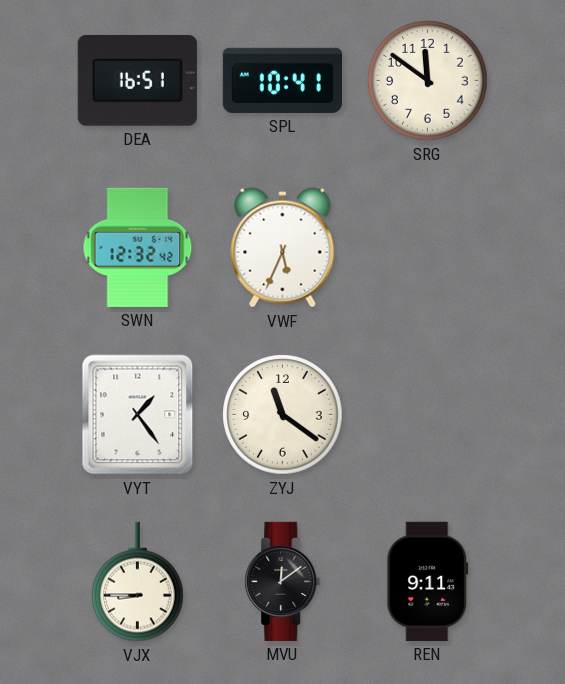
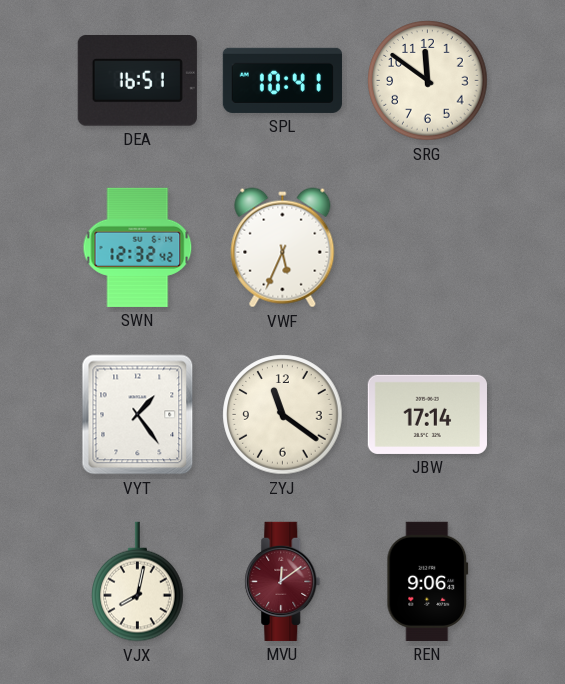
JBW: none -> 17:14
VJX: 8:45 -> 8:02
MVU dial: black -> burgundy
REN: 9:11 -> 9:06
